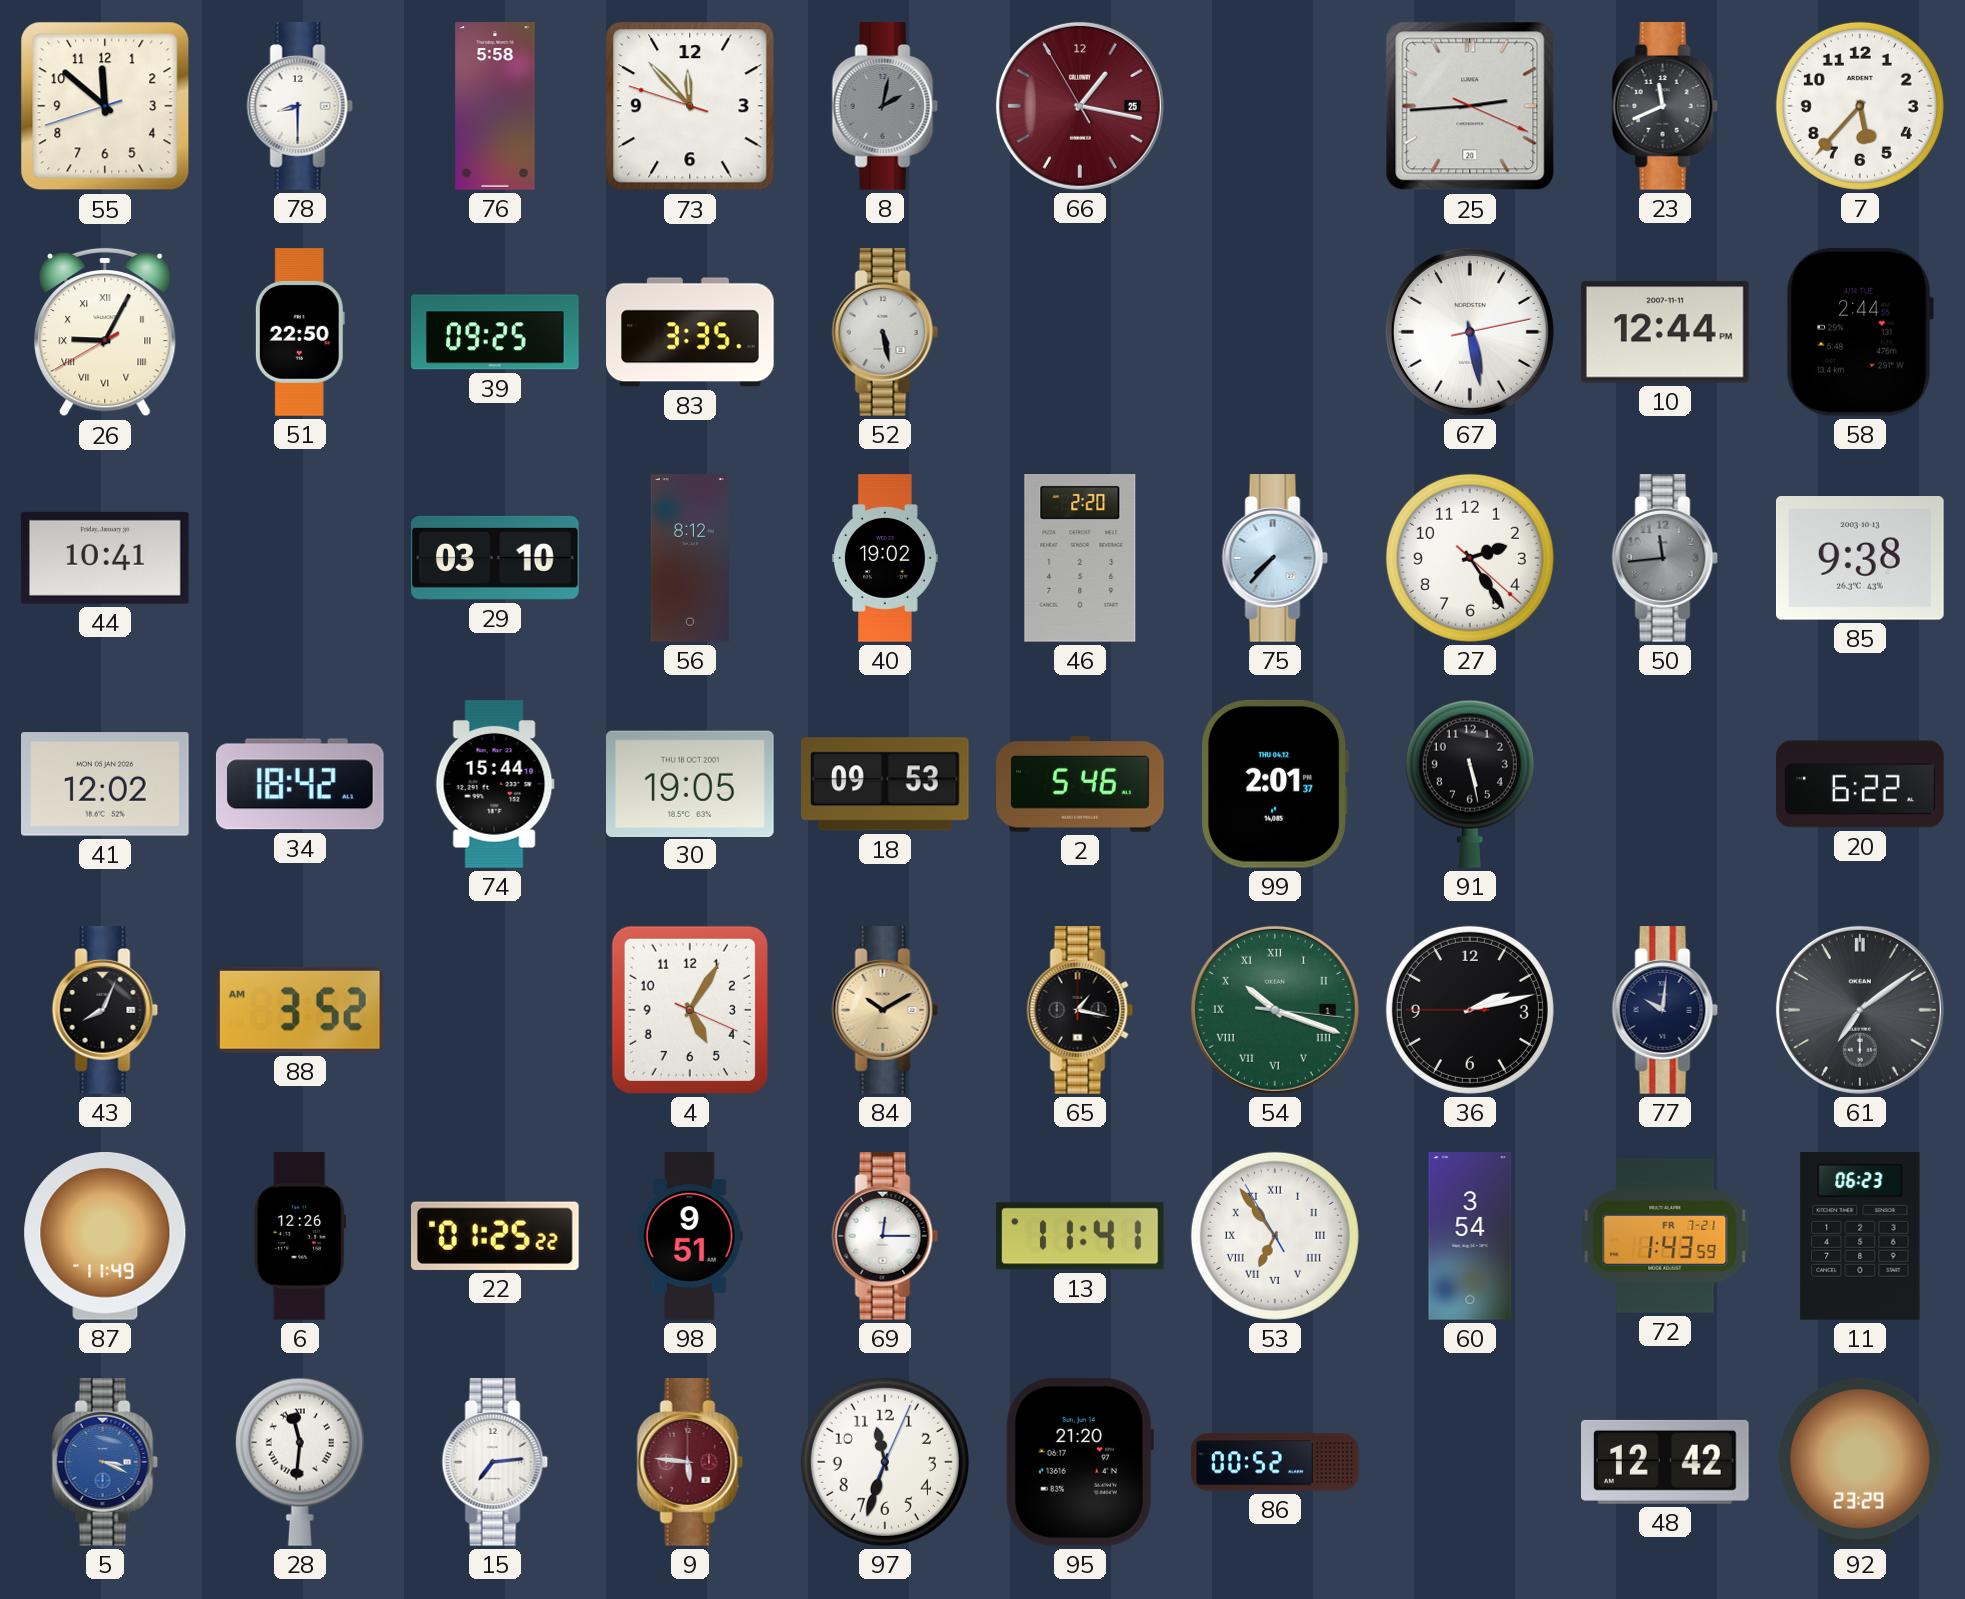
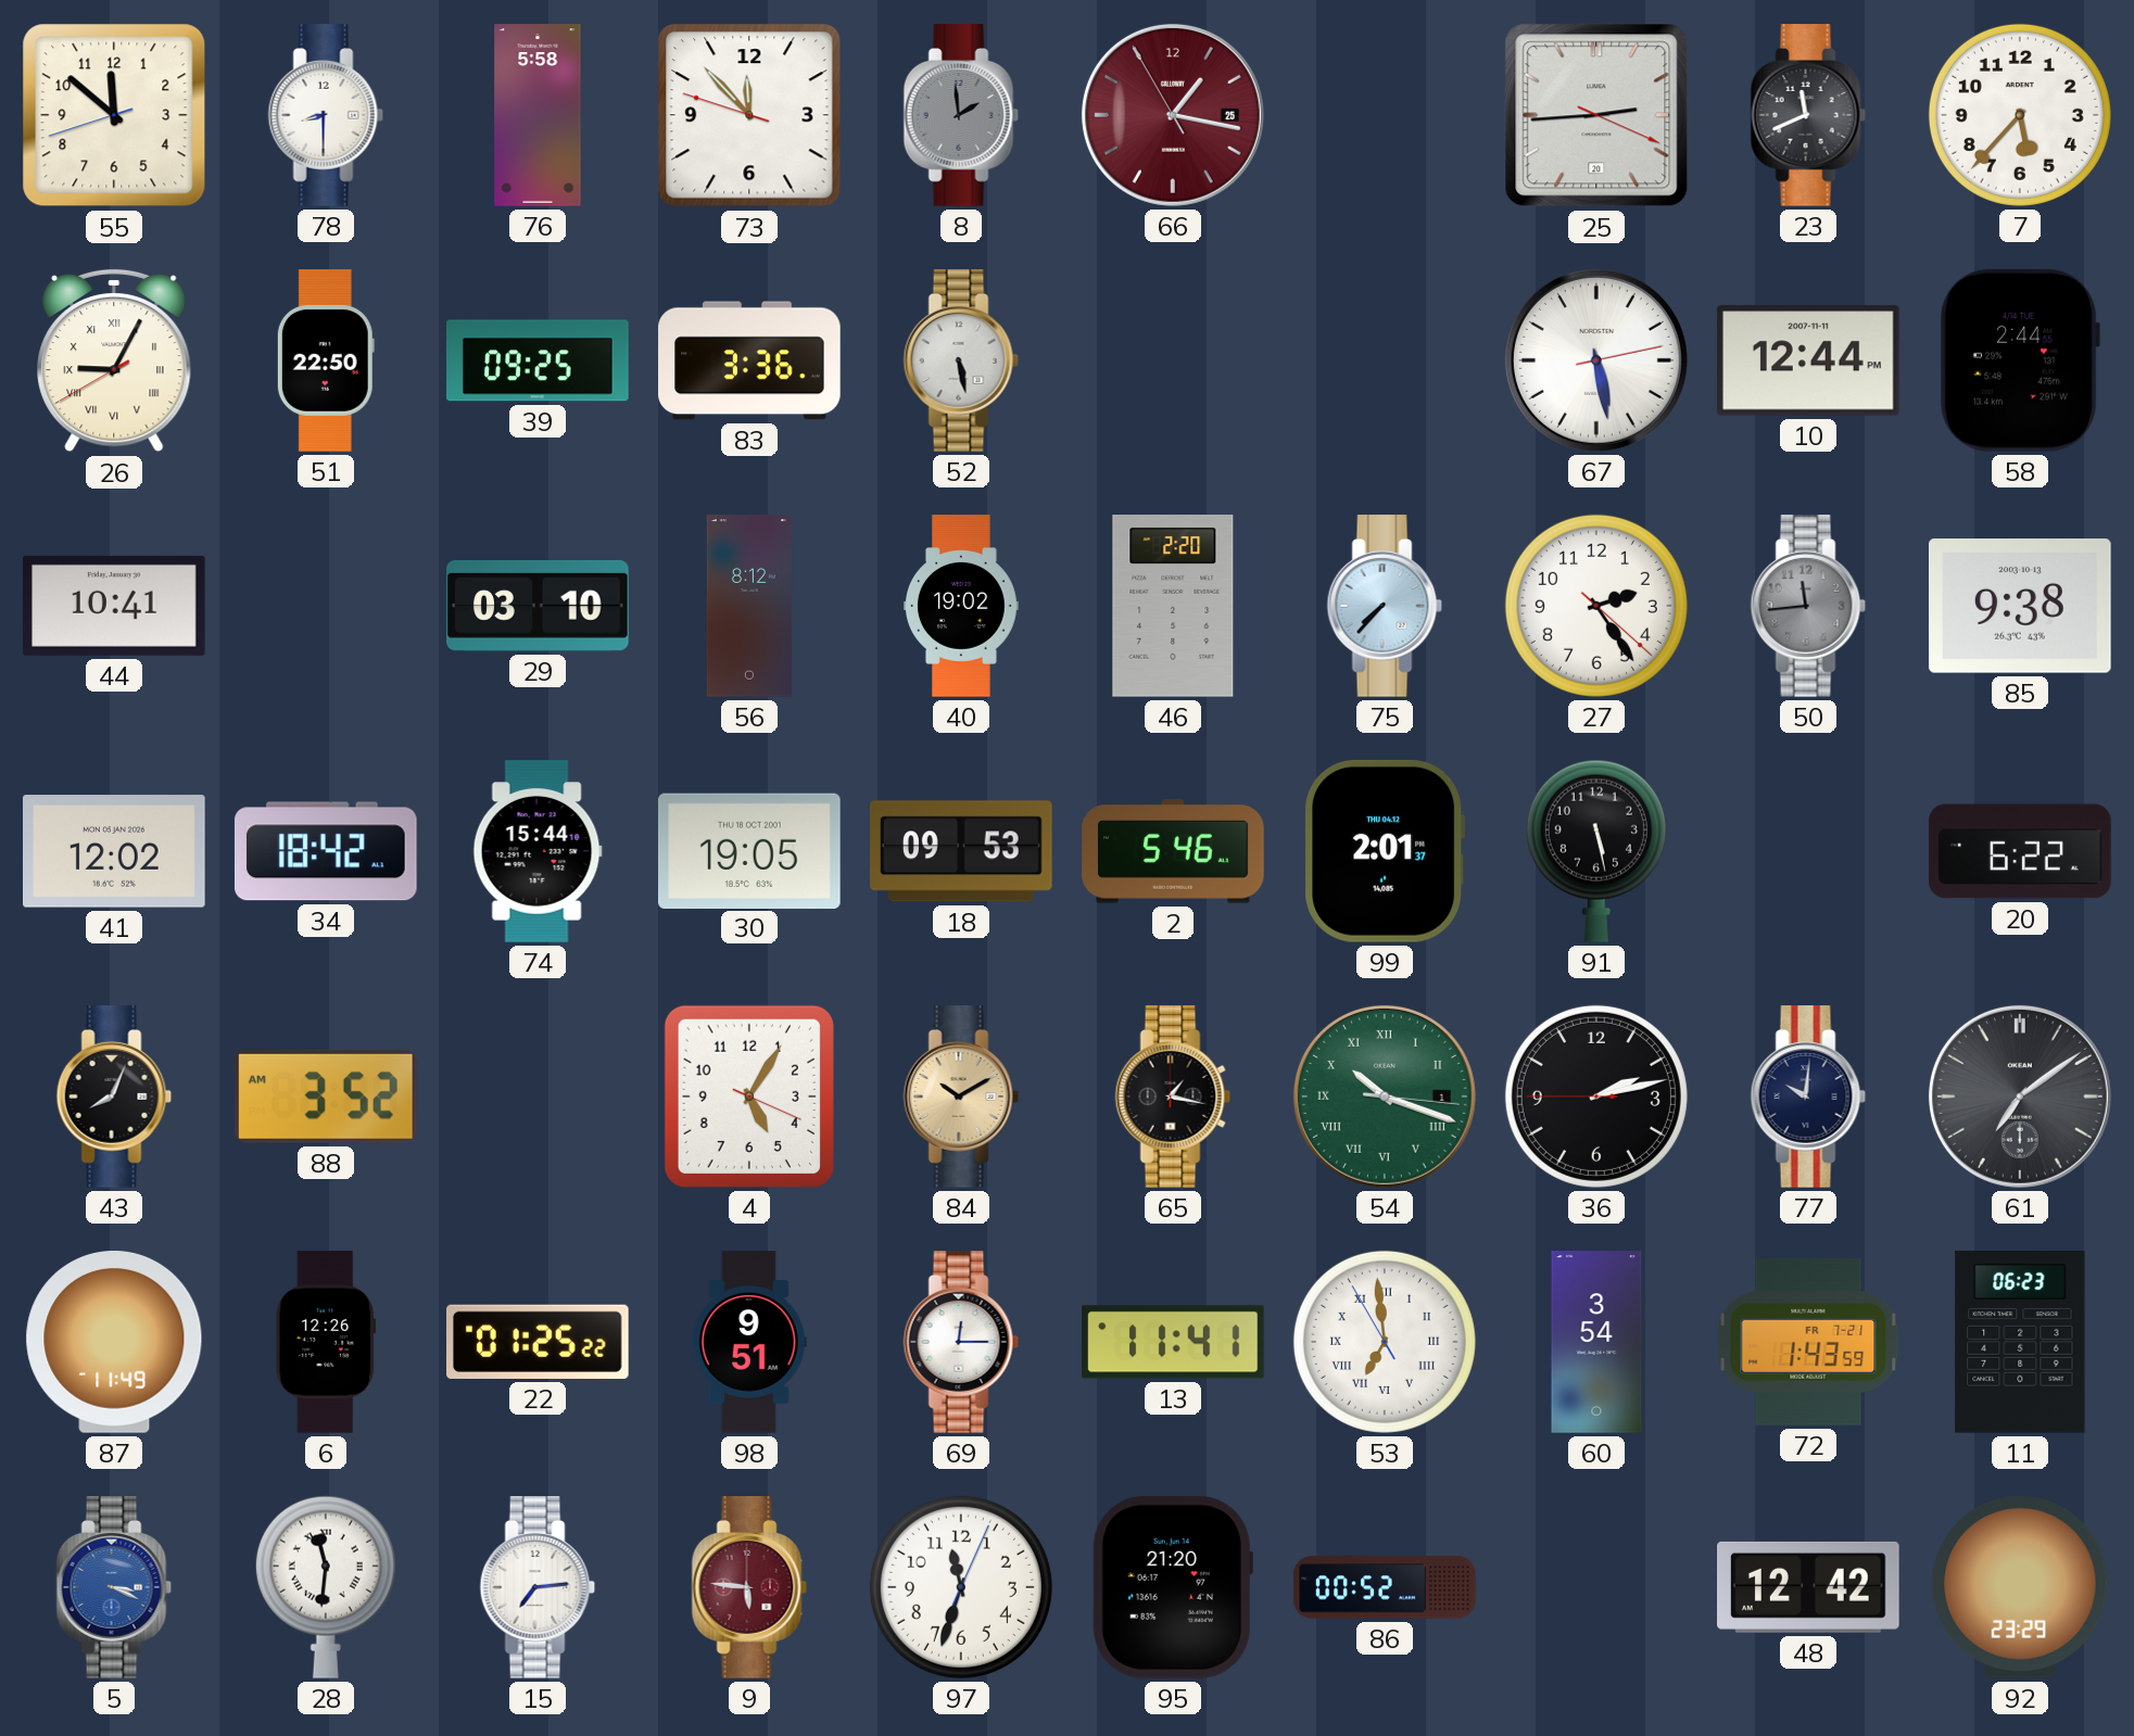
8: 2:02 -> 1:59
83: 3:35 -> 3:36
53: 6:53 -> 6:58
